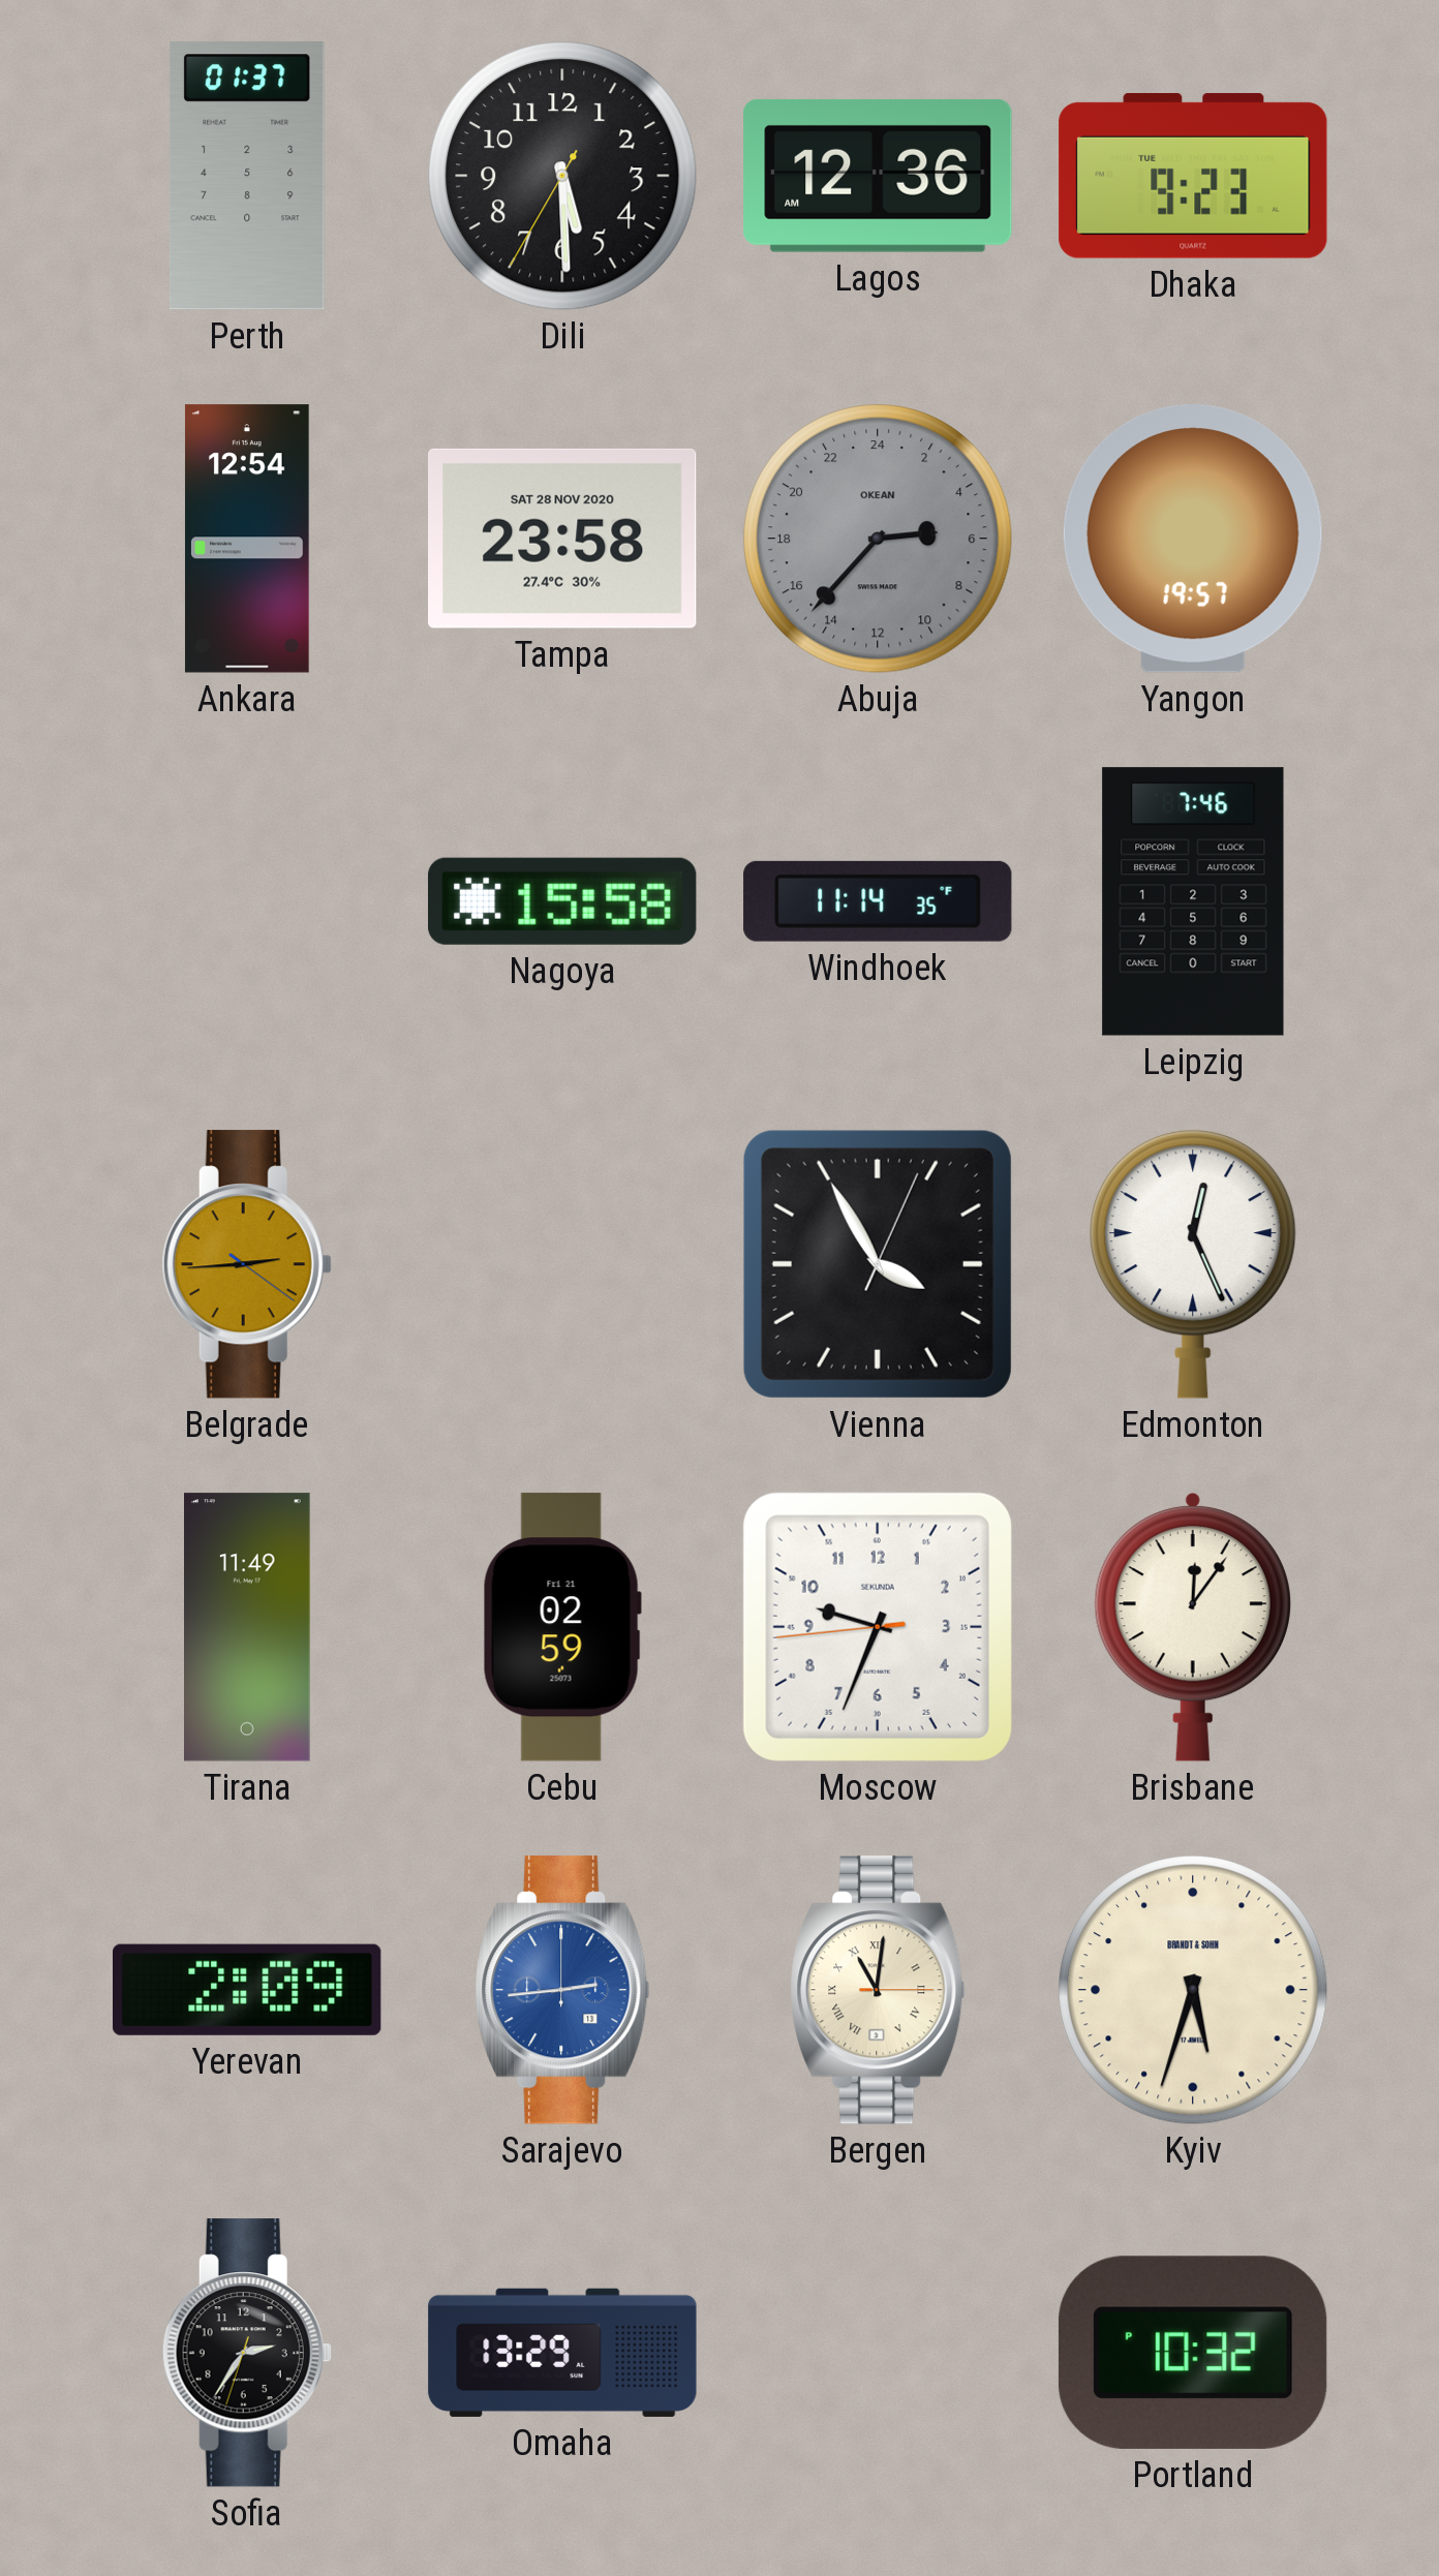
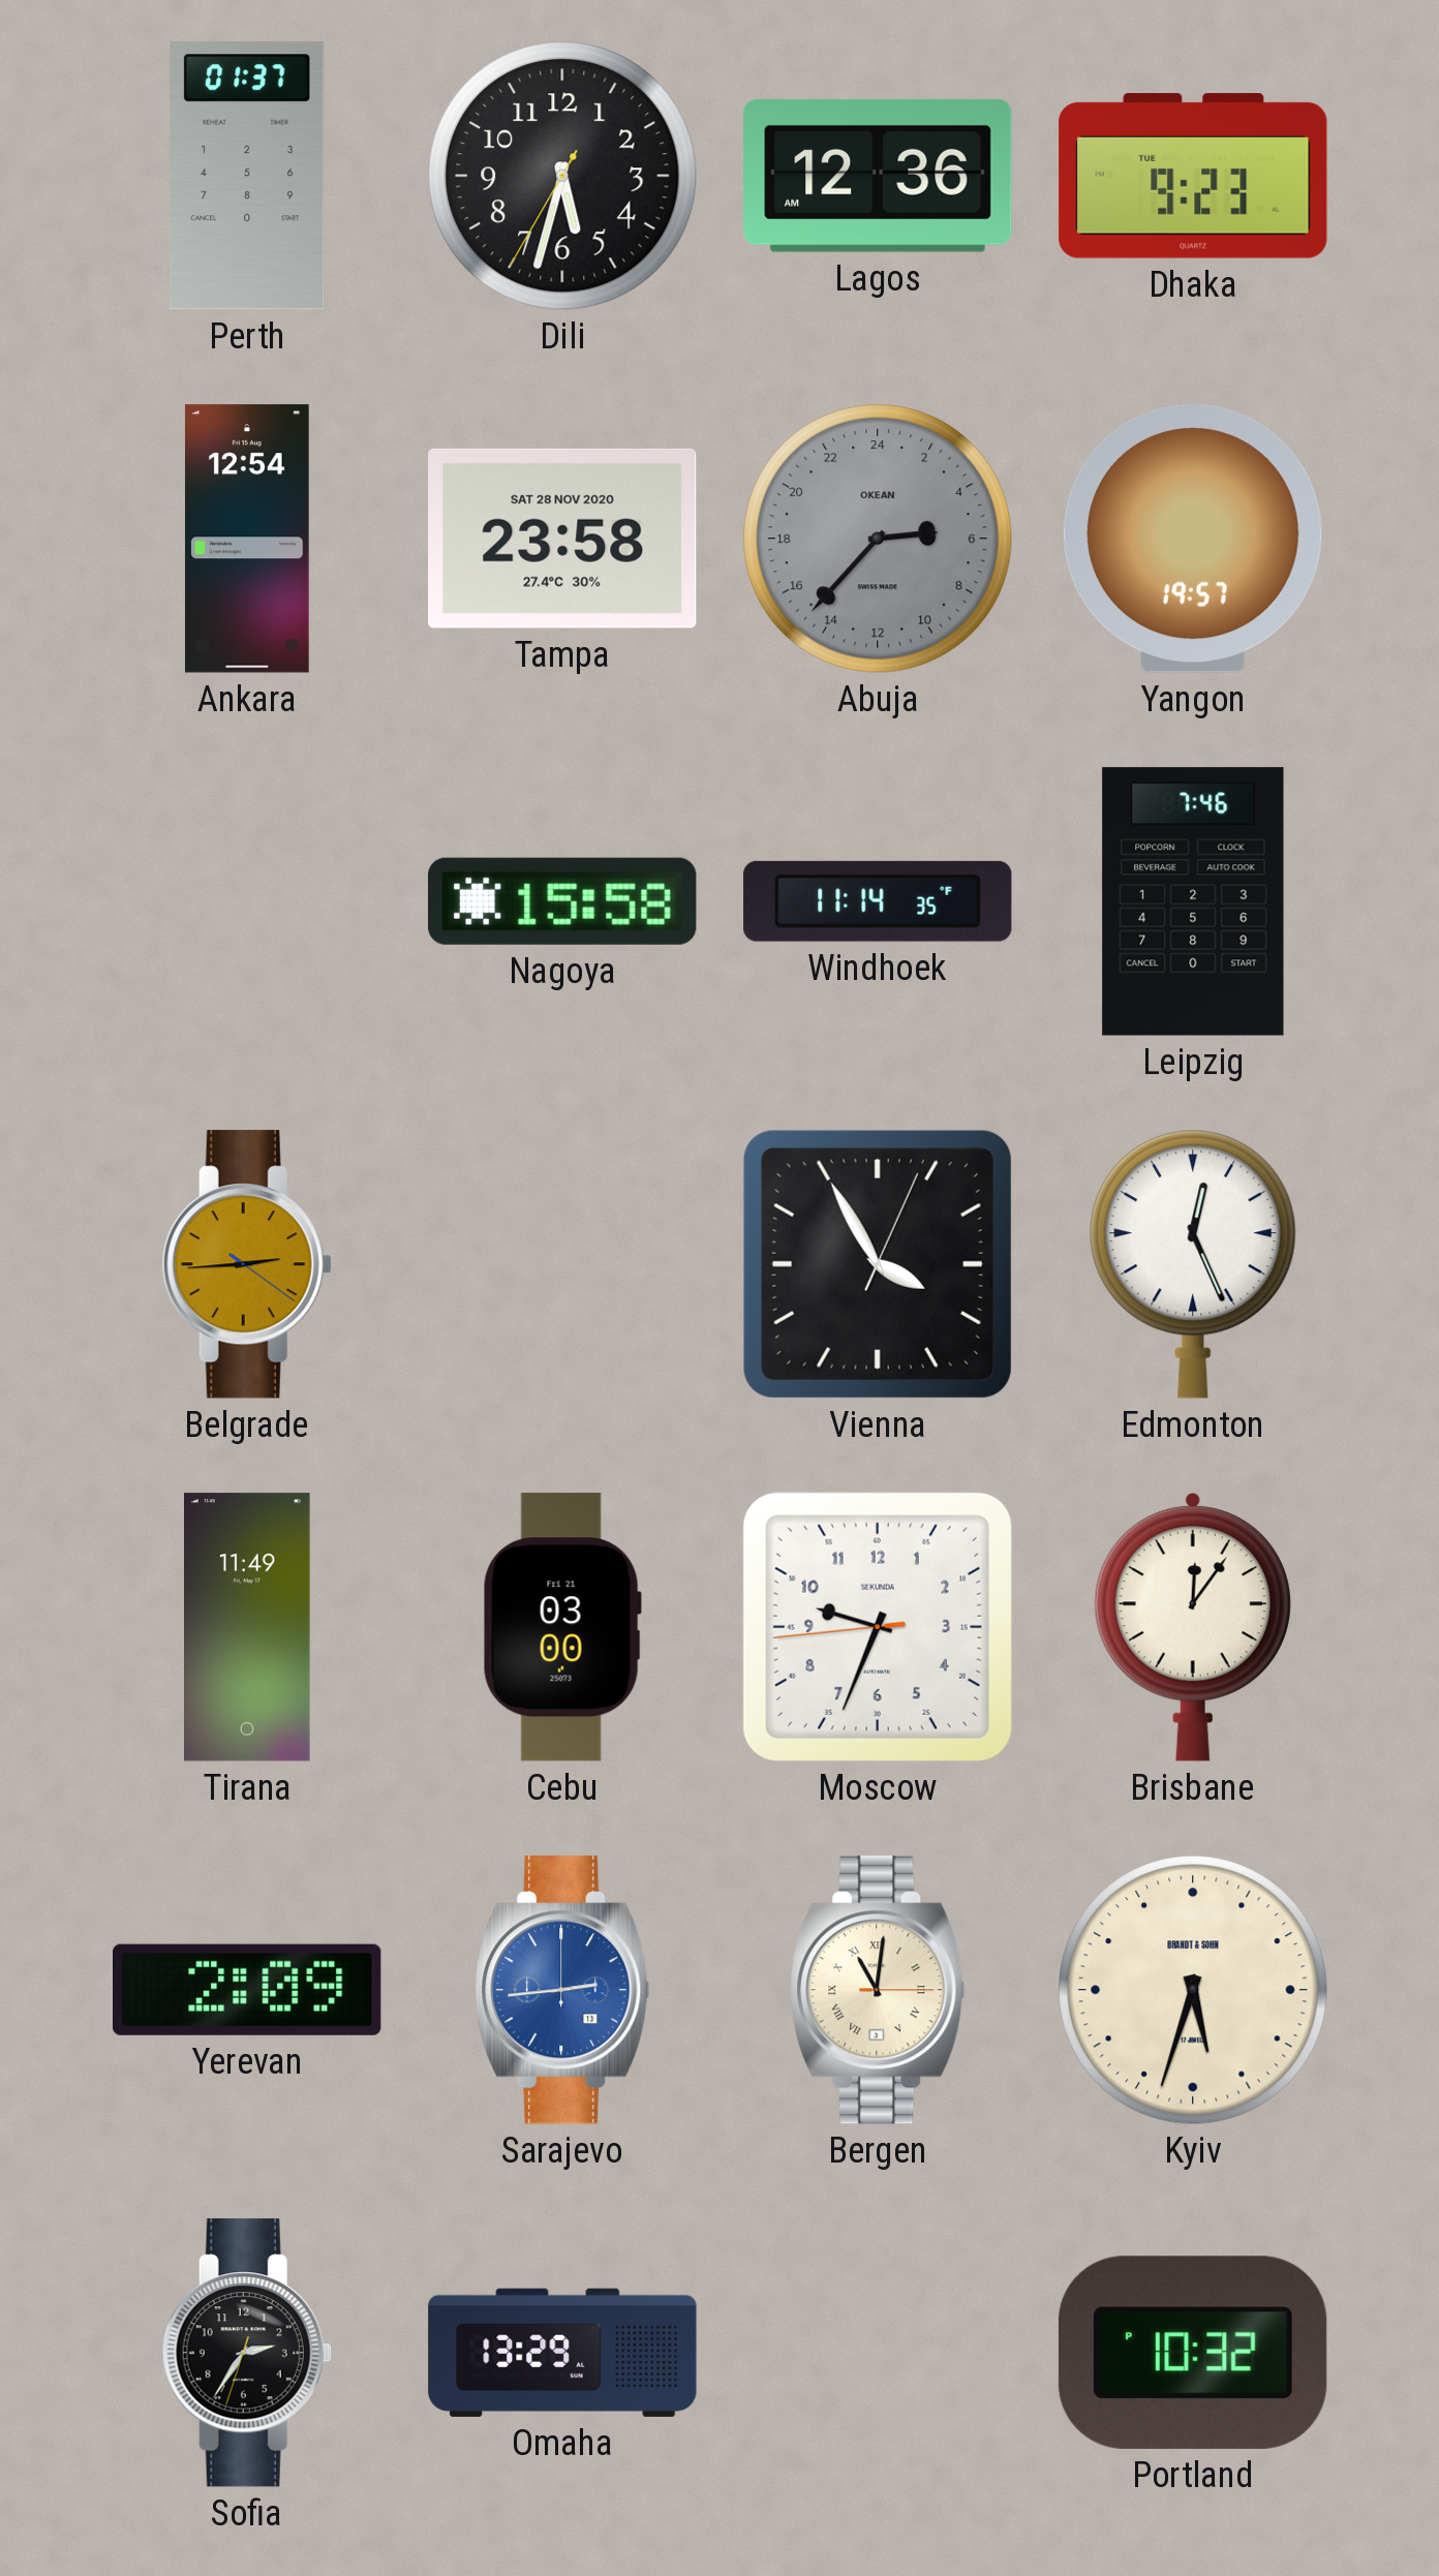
Dili: 5:29 -> 5:32
Cebu: 02:59 -> 03:00
